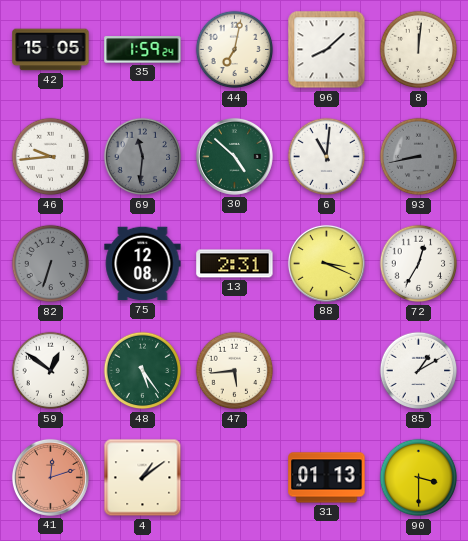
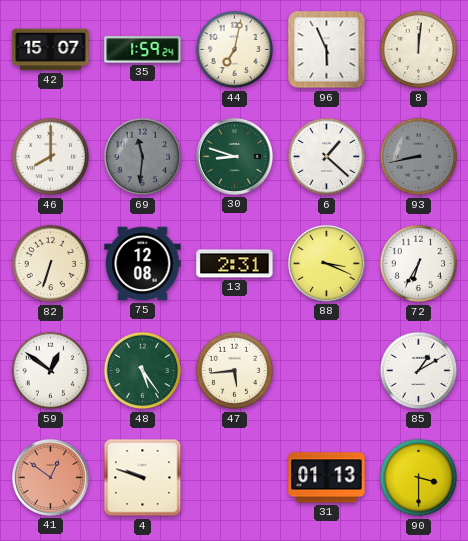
42: 15:05 -> 15:07
96: 8:08 -> 5:56
46: 9:44 -> 8:00
30: 4:52 -> 8:48
6: 11:01 -> 1:22
82 dial: grey -> cream
72: 12:35 -> 6:35
41: 12:12 -> 12:51
4: 1:09 -> 9:48
